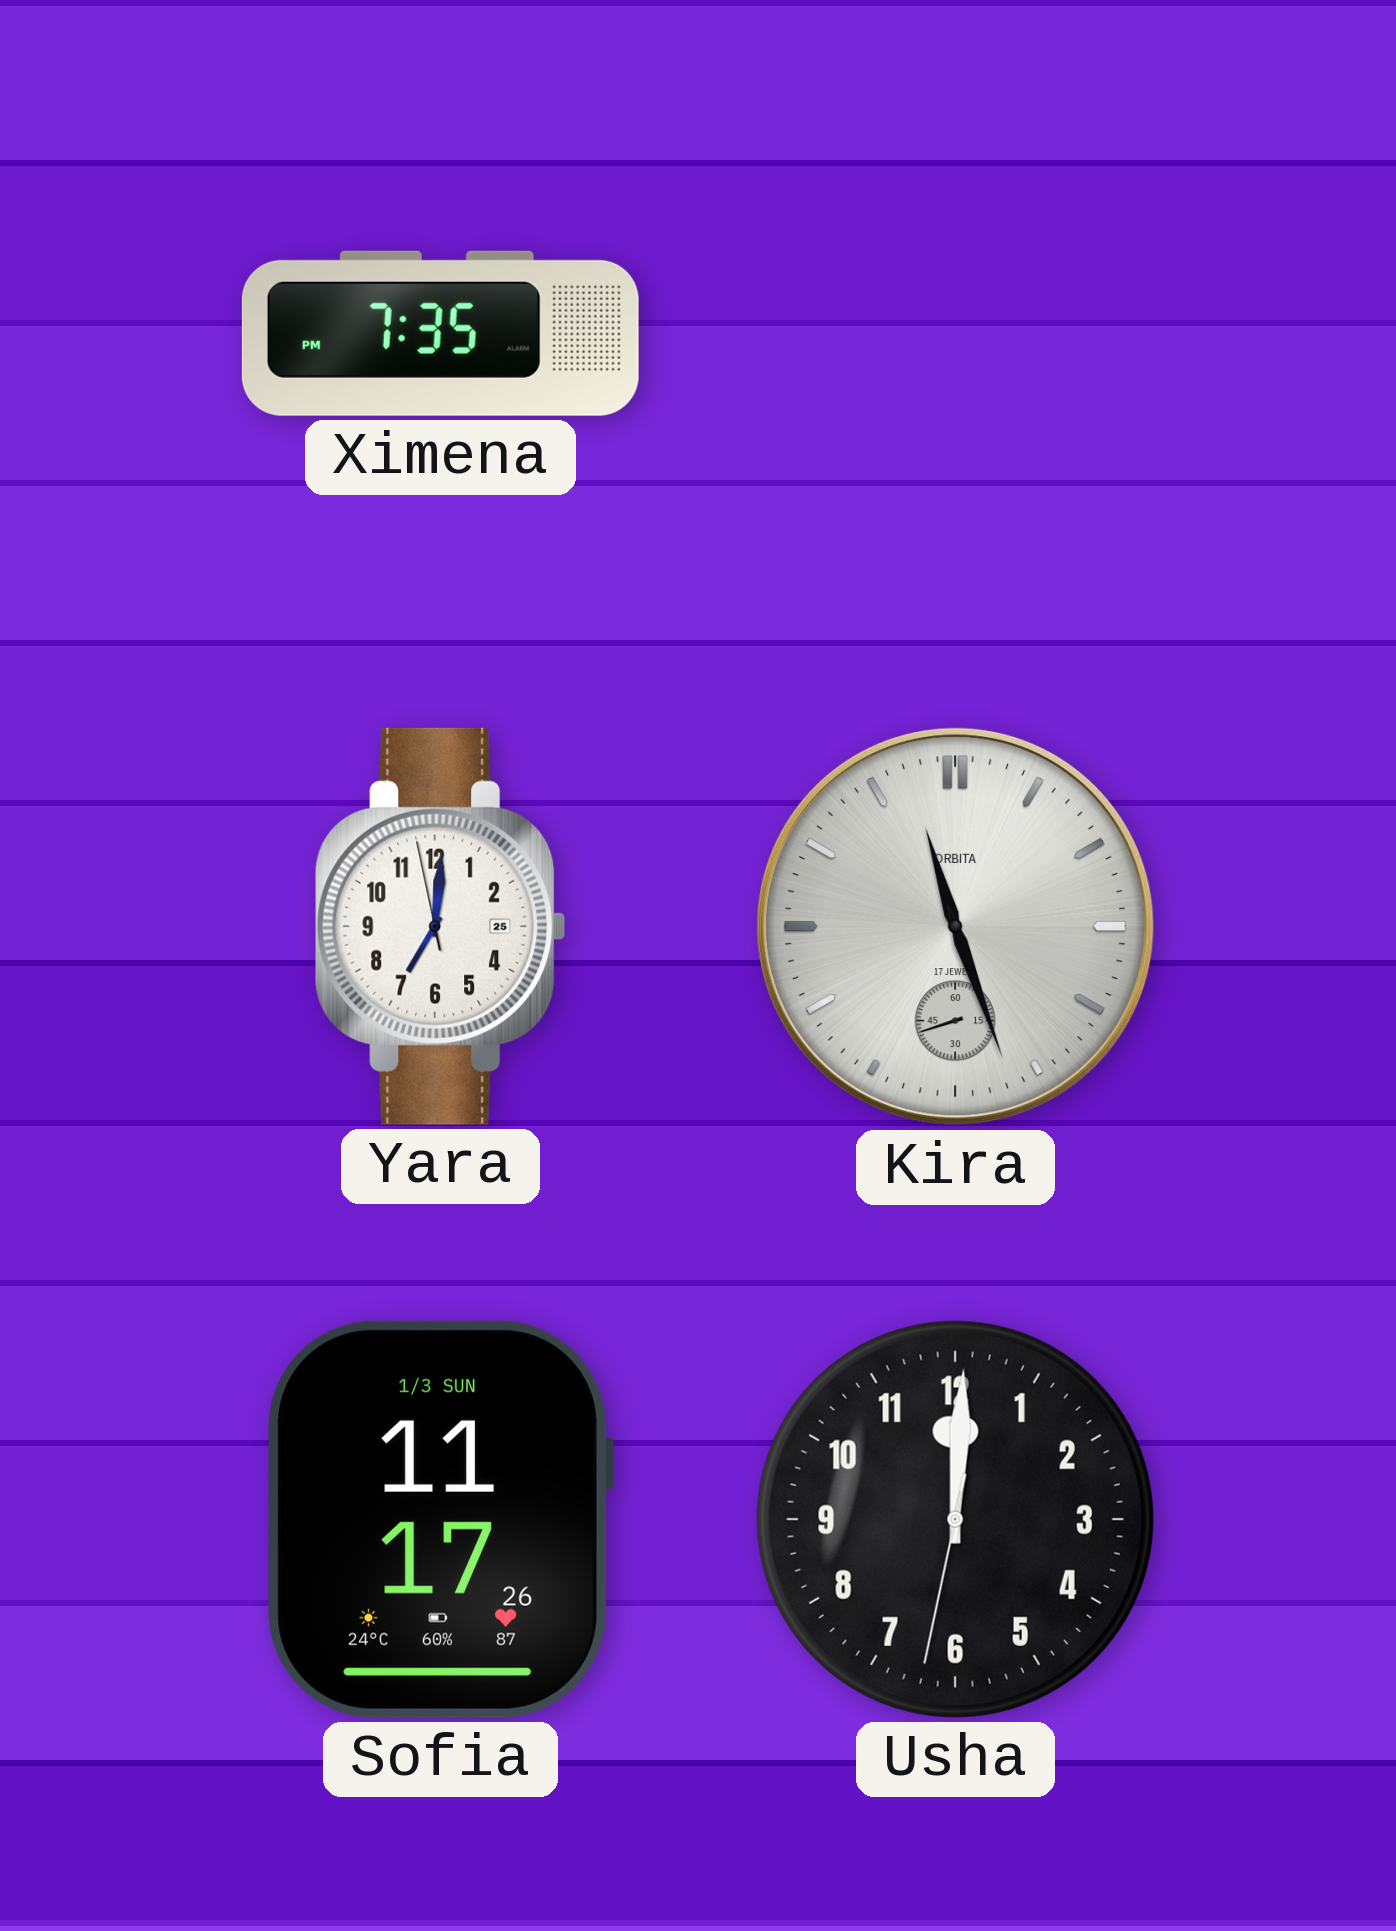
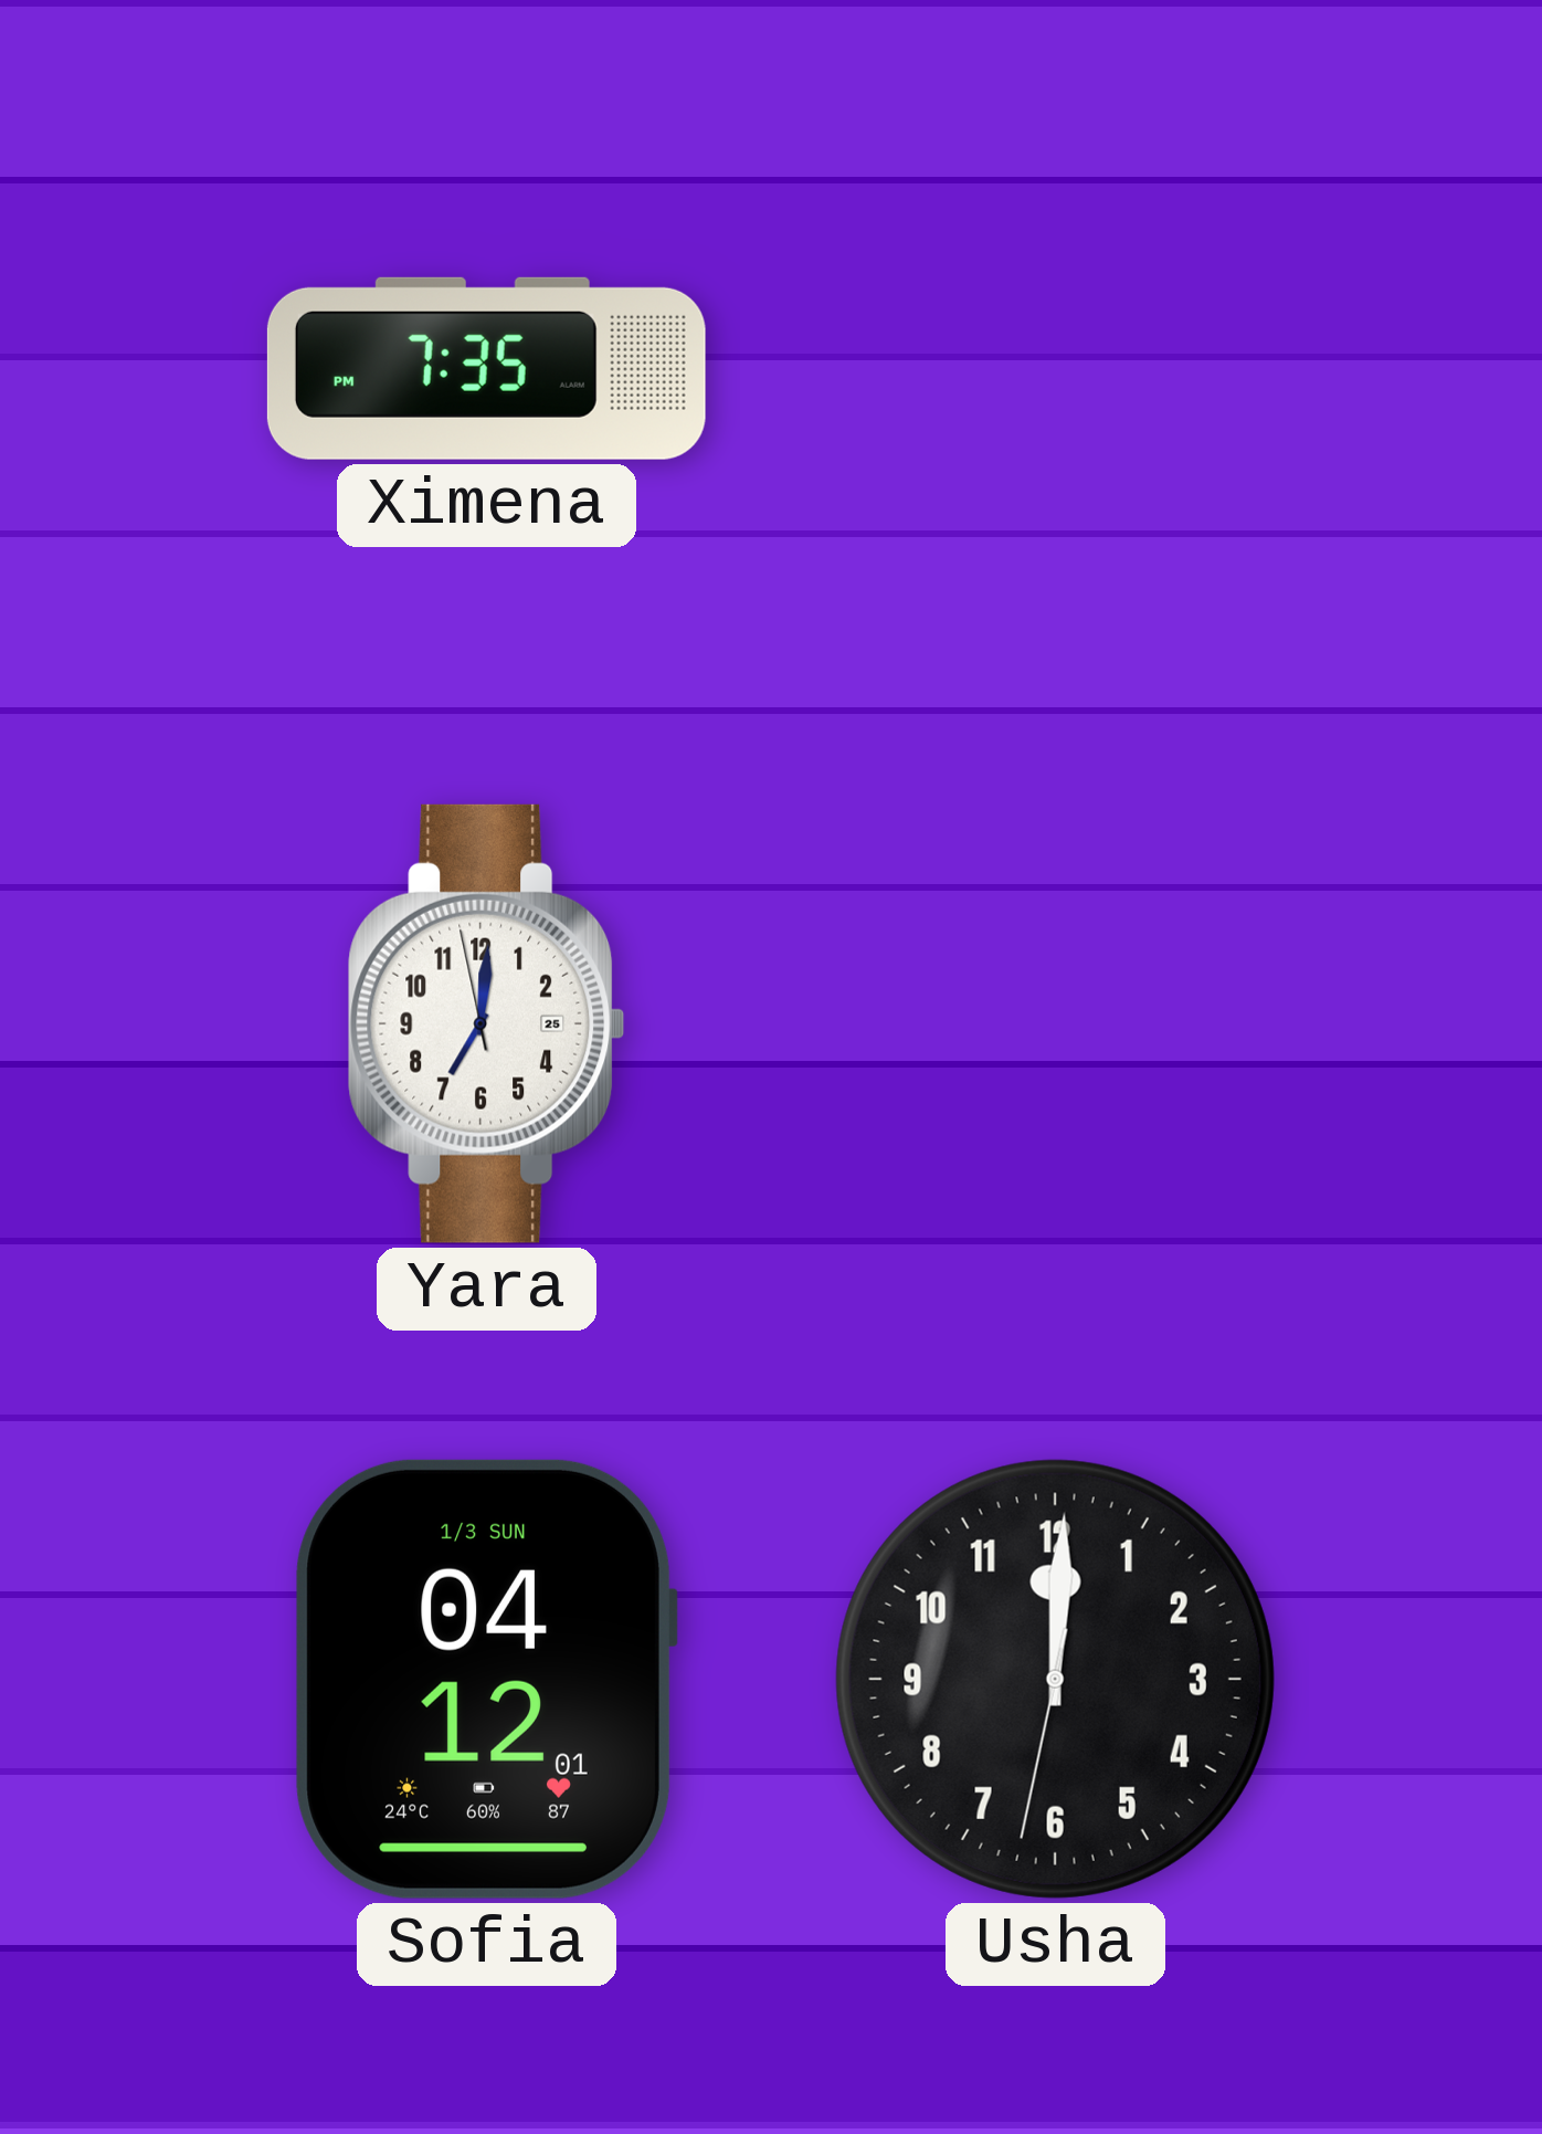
Kira: 11:26 -> none
Sofia: 11:17 -> 04:12
